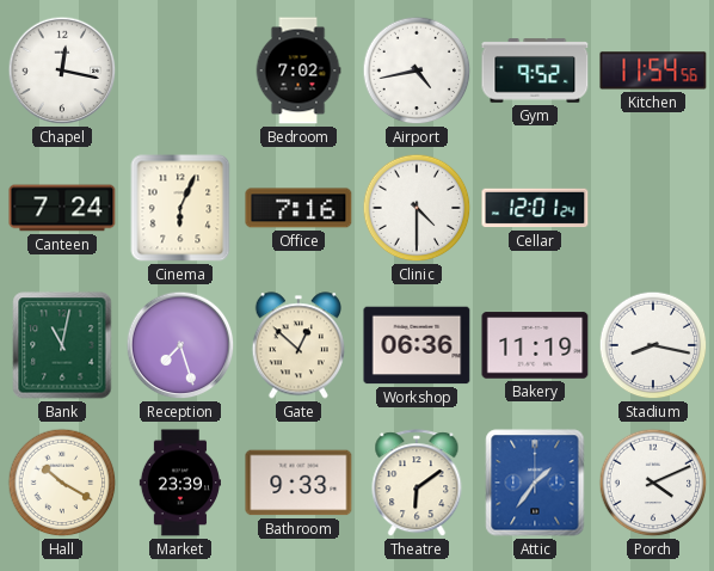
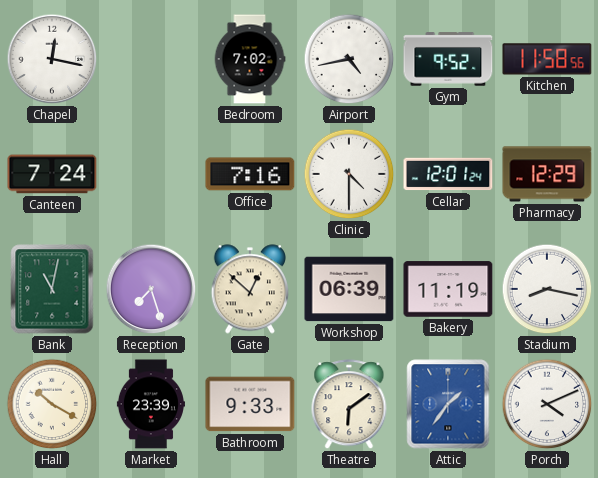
Kitchen: 11:54 -> 11:58
Cinema: 6:04 -> none
Pharmacy: none -> 12:29
Workshop: 06:36 -> 06:39
